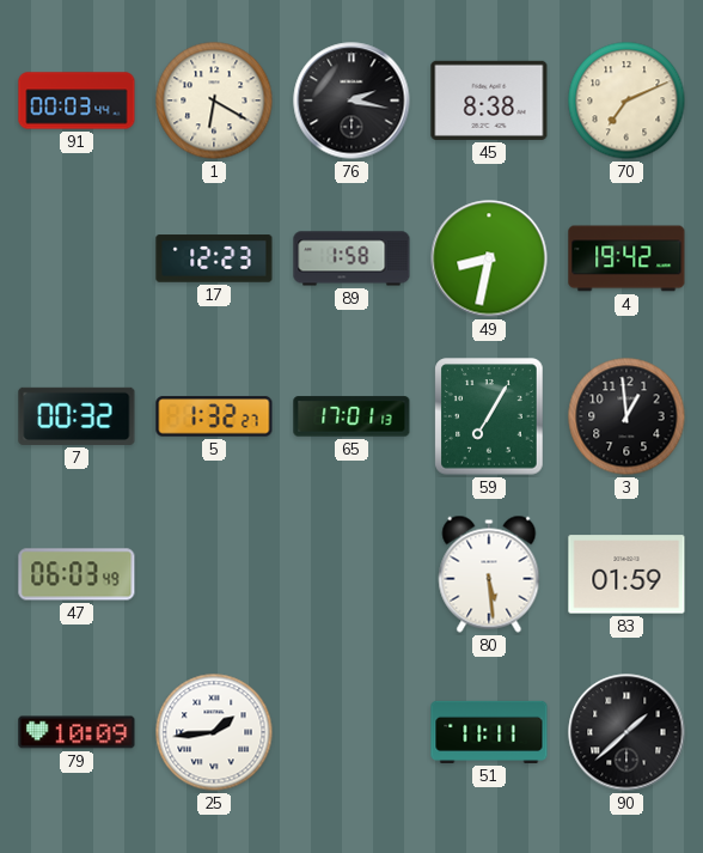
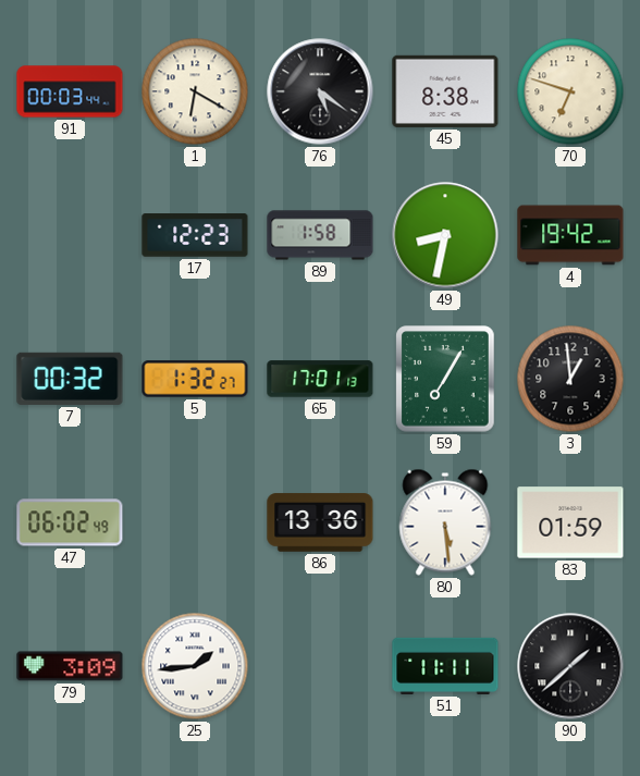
76: 2:17 -> 5:21
70: 7:11 -> 6:48
47: 06:03 -> 06:02
86: none -> 13:36
79: 10:09 -> 3:09
